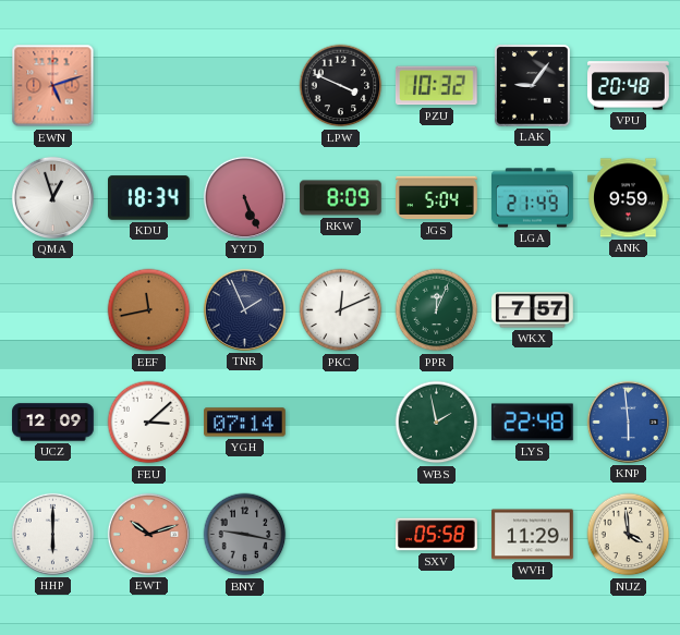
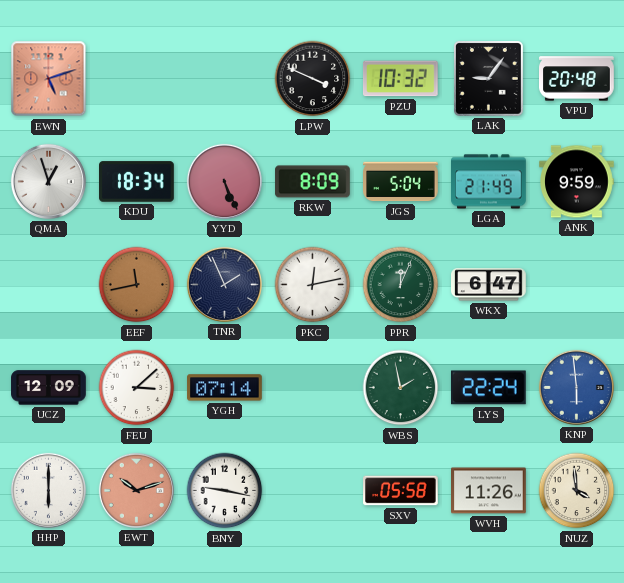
PKC: 12:11 -> 12:13
WKX: 7:57 -> 6:47
LYS: 22:48 -> 22:24
BNY dial: grey -> white
WVH: 11:29 -> 11:26
